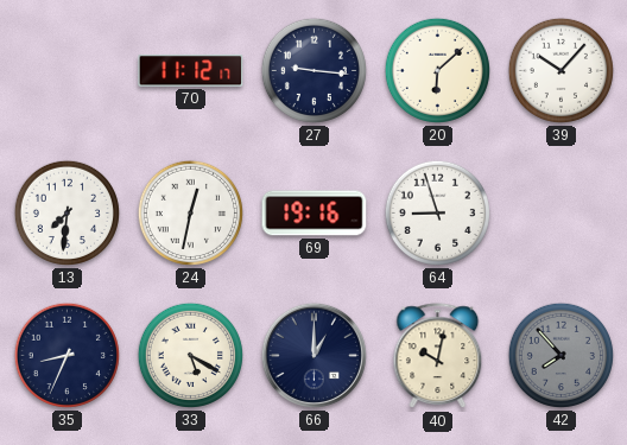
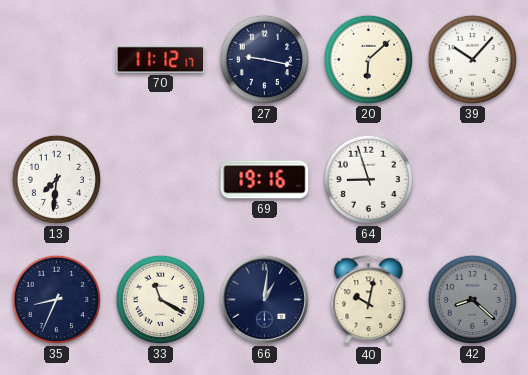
27: 9:16 -> 9:17
24: 12:32 -> none
33: 5:20 -> 11:20
66: 1:00 -> 1:01
42: 7:53 -> 8:22
